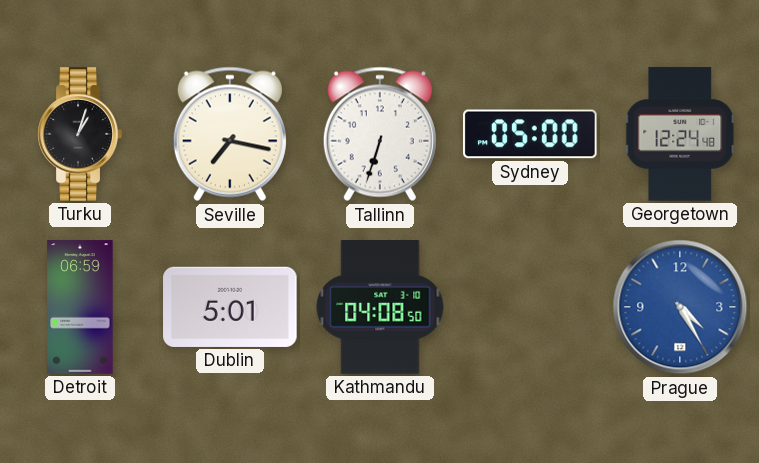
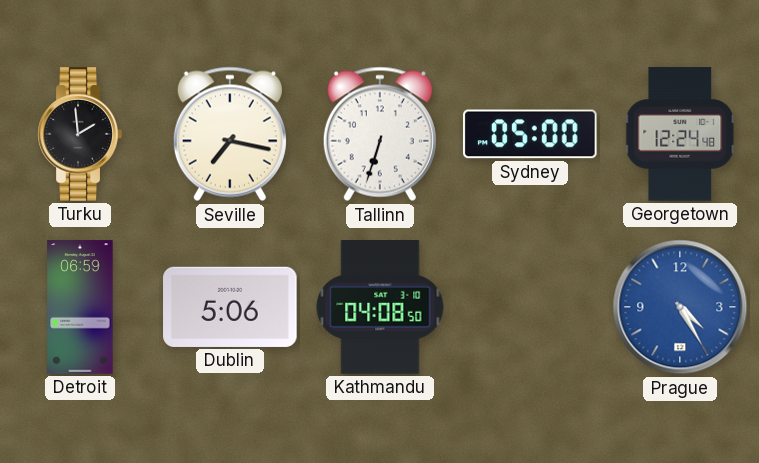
Turku: 1:03 -> 1:59
Dublin: 5:01 -> 5:06
